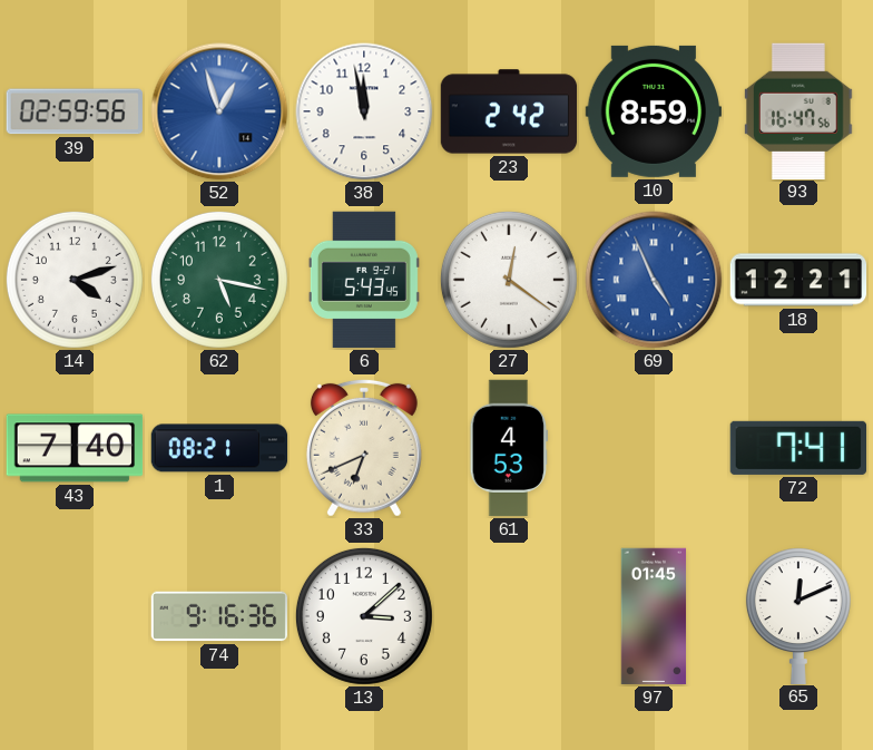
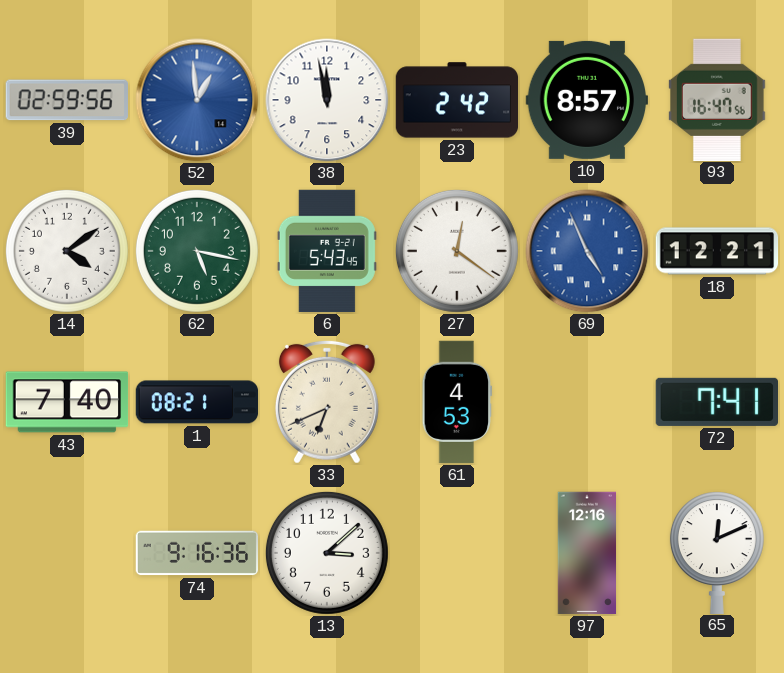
52: 12:57 -> 12:59
10: 8:59 -> 8:57
14: 4:12 -> 4:09
97: 01:45 -> 12:16
